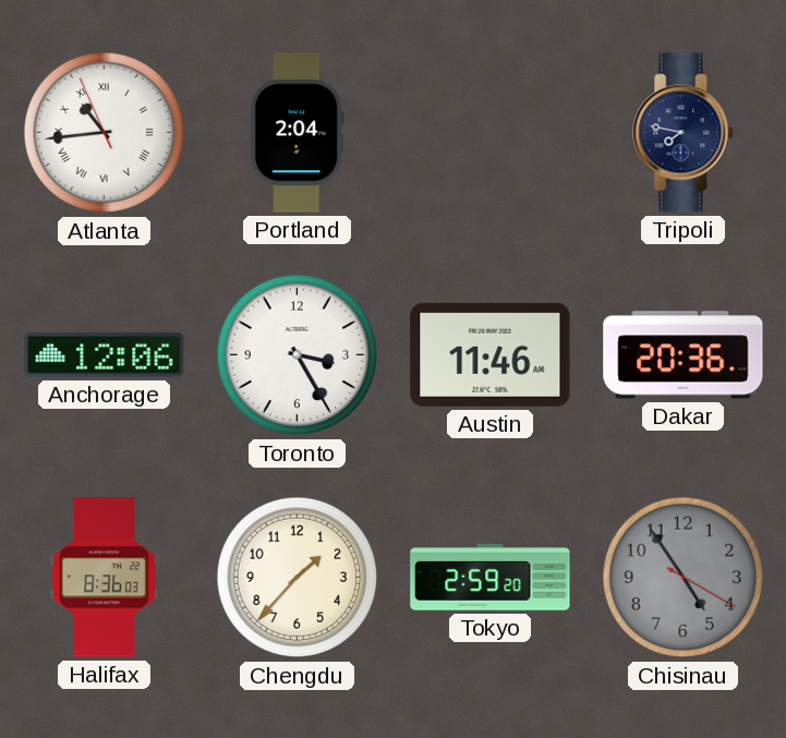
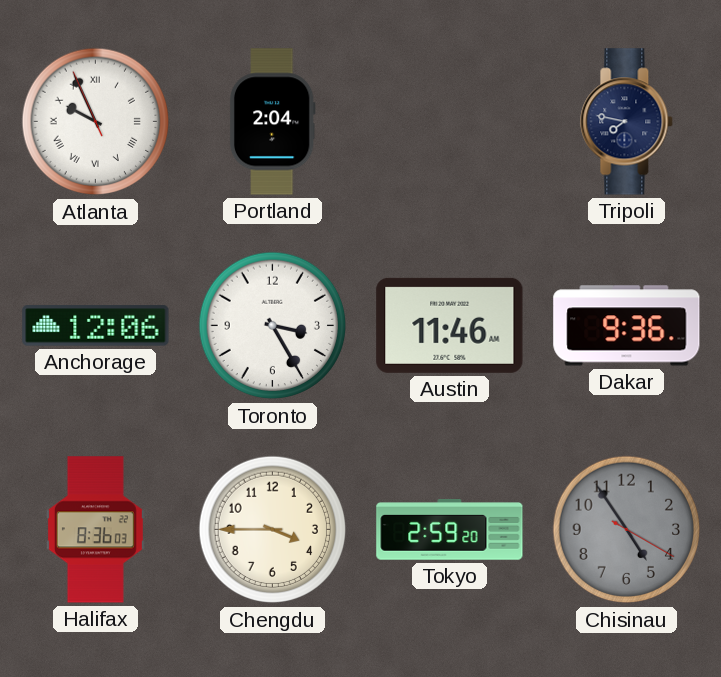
Atlanta: 10:43 -> 9:55
Dakar: 20:36 -> 9:36
Chengdu: 1:37 -> 3:45
